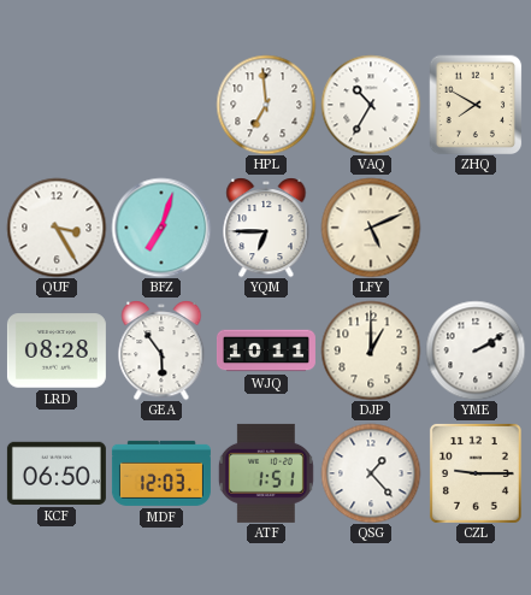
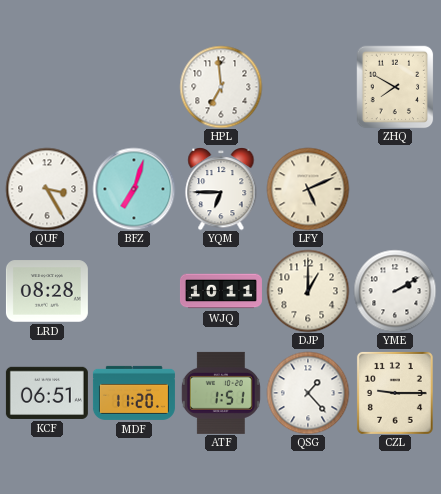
VAQ: 10:35 -> none
GEA: 5:54 -> none
KCF: 06:50 -> 06:51
MDF: 12:03 -> 11:20
